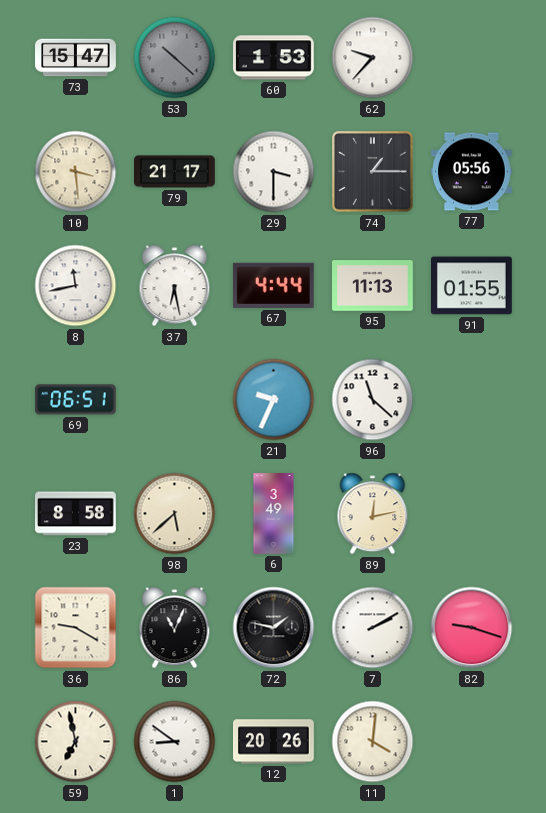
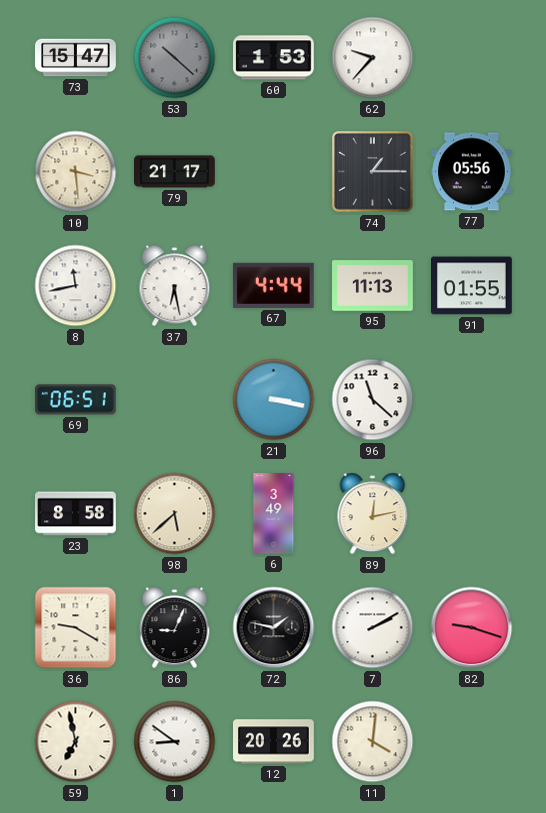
29: 3:30 -> none
21: 9:34 -> 3:17
86: 11:04 -> 9:04
